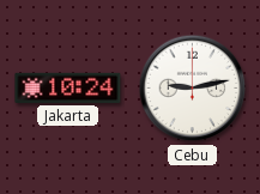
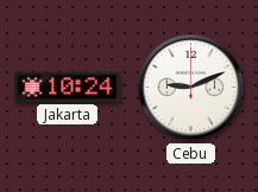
Cebu: 9:13 -> 9:11
